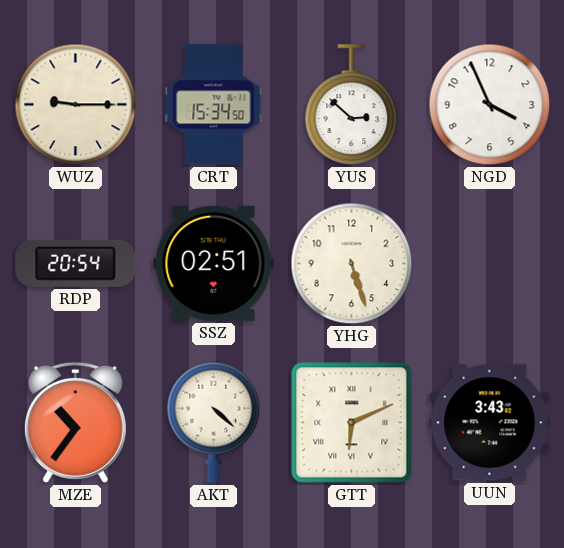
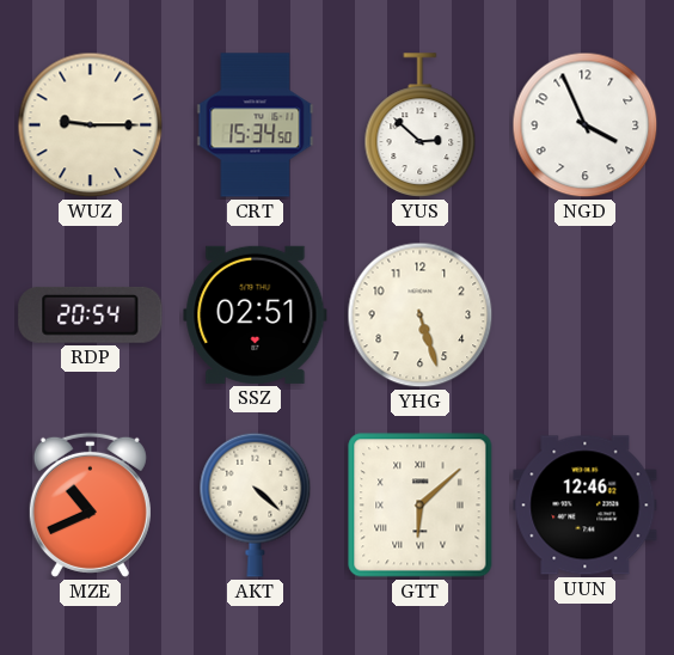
MZE: 10:36 -> 10:41
GTT: 6:11 -> 6:08
UUN: 3:43 -> 12:46
